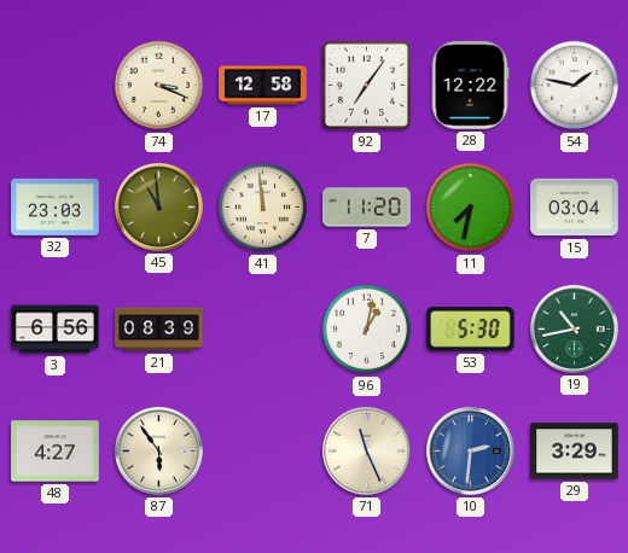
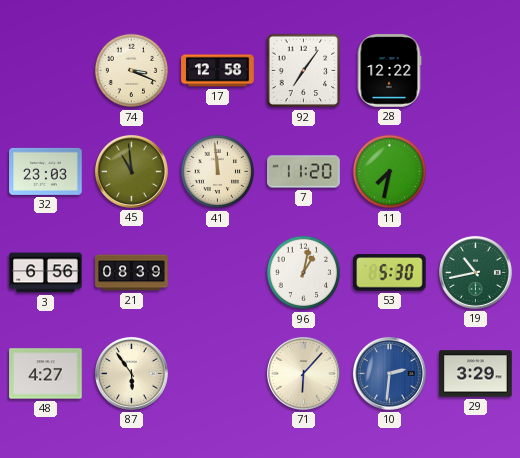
54: 1:47 -> none
15: 03:04 -> none
71: 11:26 -> 6:07
